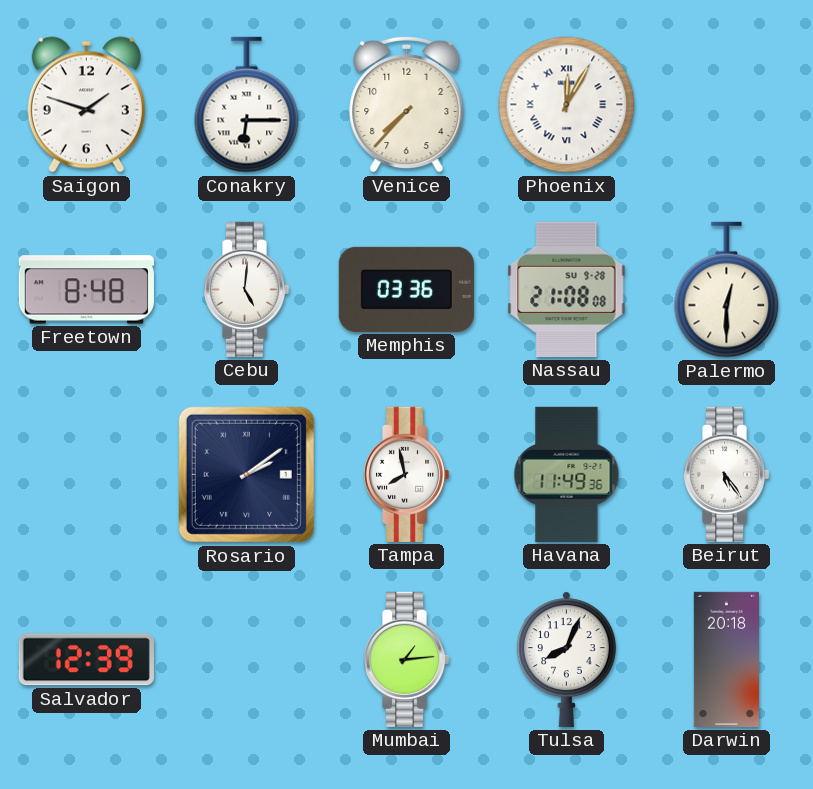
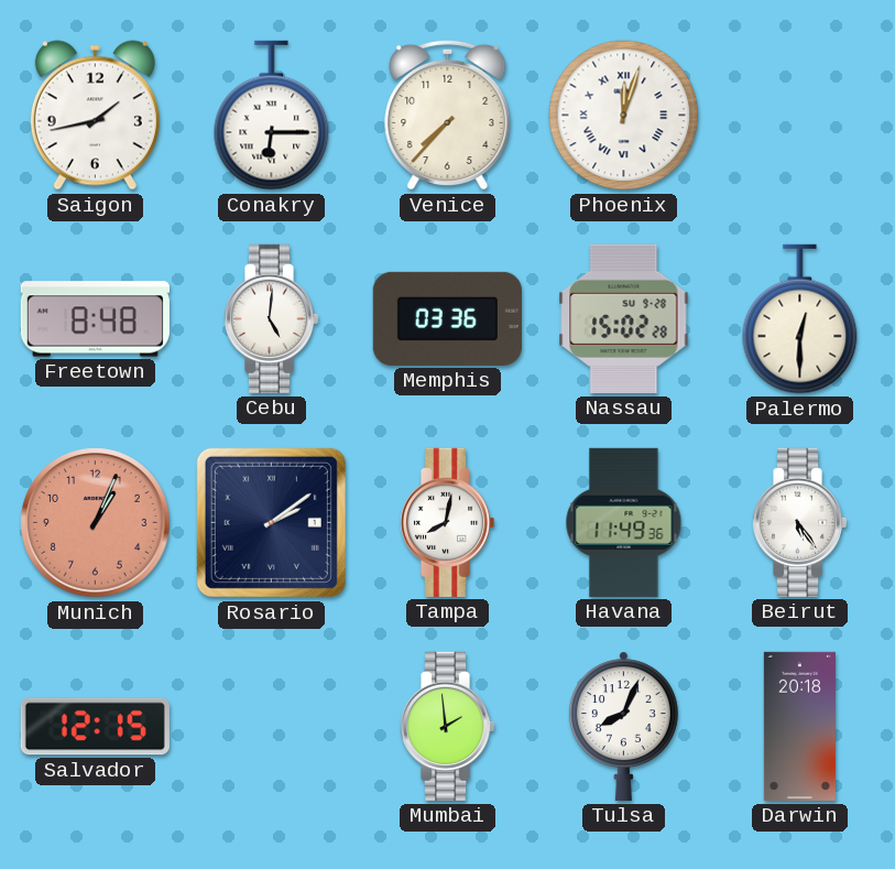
Saigon: 1:48 -> 1:43
Phoenix: 12:05 -> 12:03
Nassau: 21:08 -> 15:02
Munich: none -> 1:04
Tampa: 7:58 -> 8:02
Salvador: 12:39 -> 12:15
Mumbai: 1:14 -> 1:59
